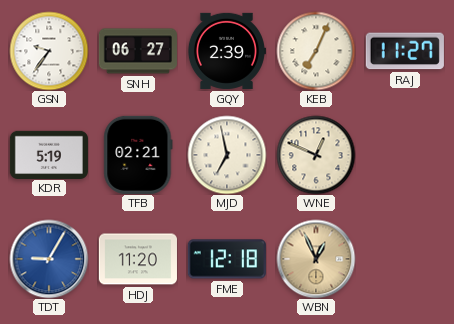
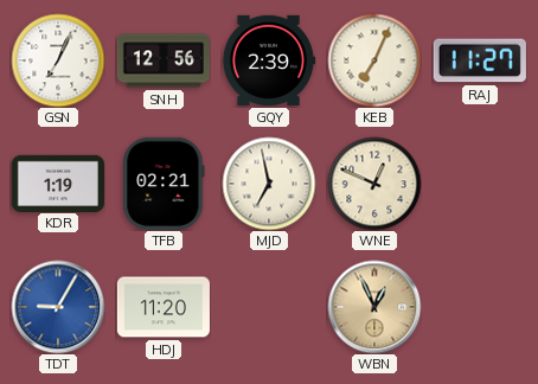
GSN: 9:36 -> 7:04
SNH: 06:27 -> 12:56
KDR: 5:19 -> 1:19
FME: 12:18 -> none
